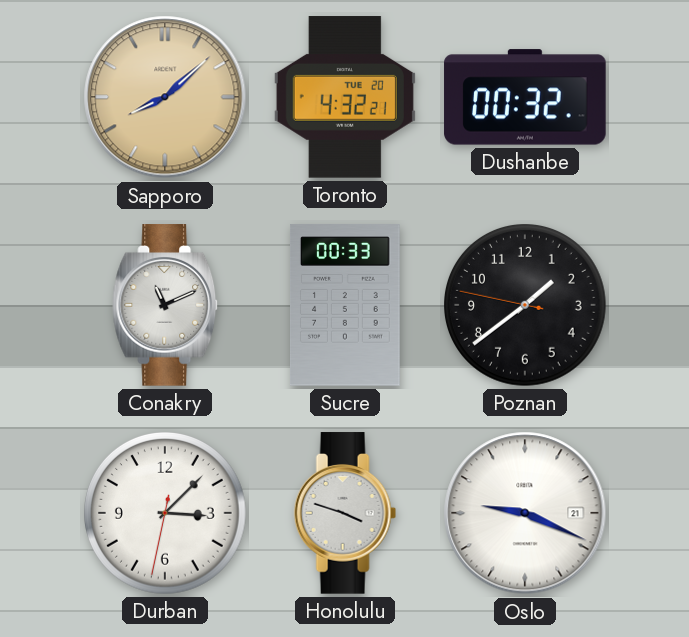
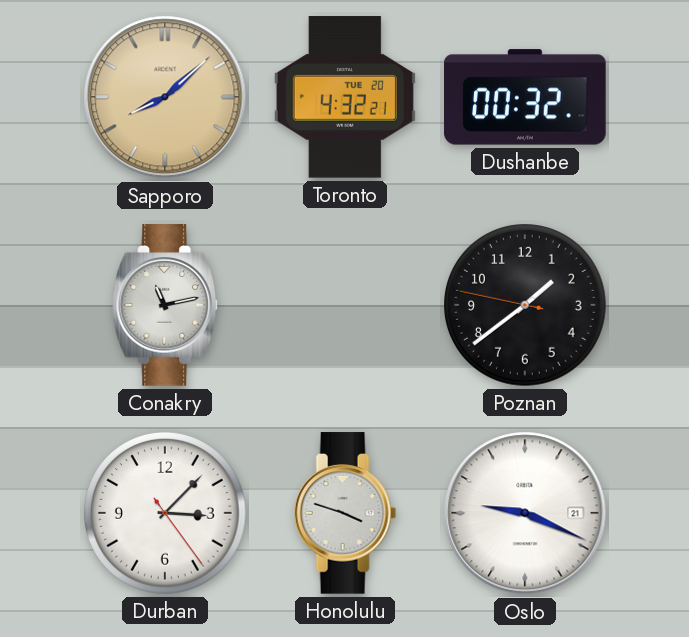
Conakry: 11:11 -> 11:13
Sucre: 00:33 -> none
Durban: 3:07:32 -> 3:07:24
